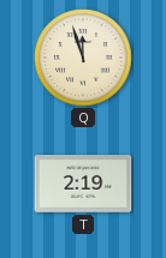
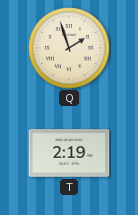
Q: 11:57 -> 1:57
